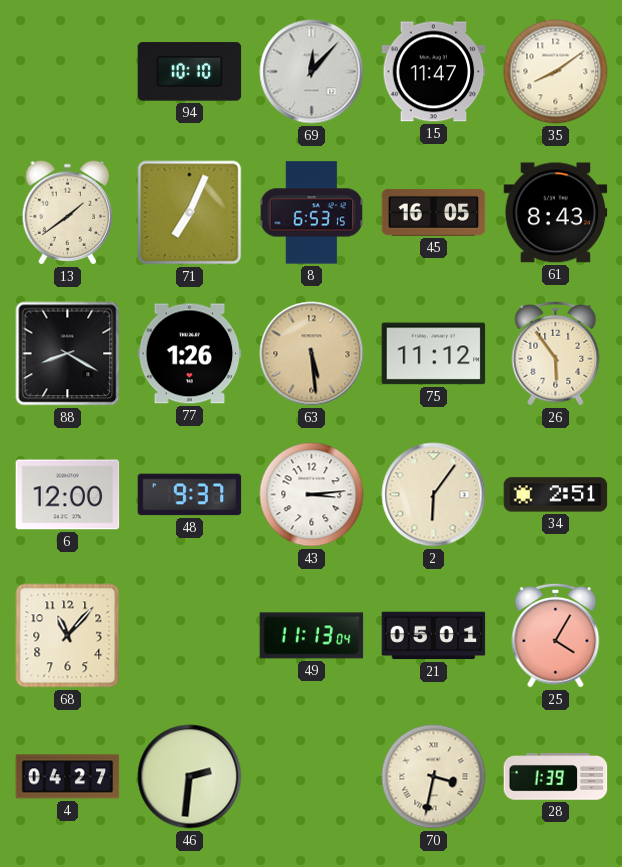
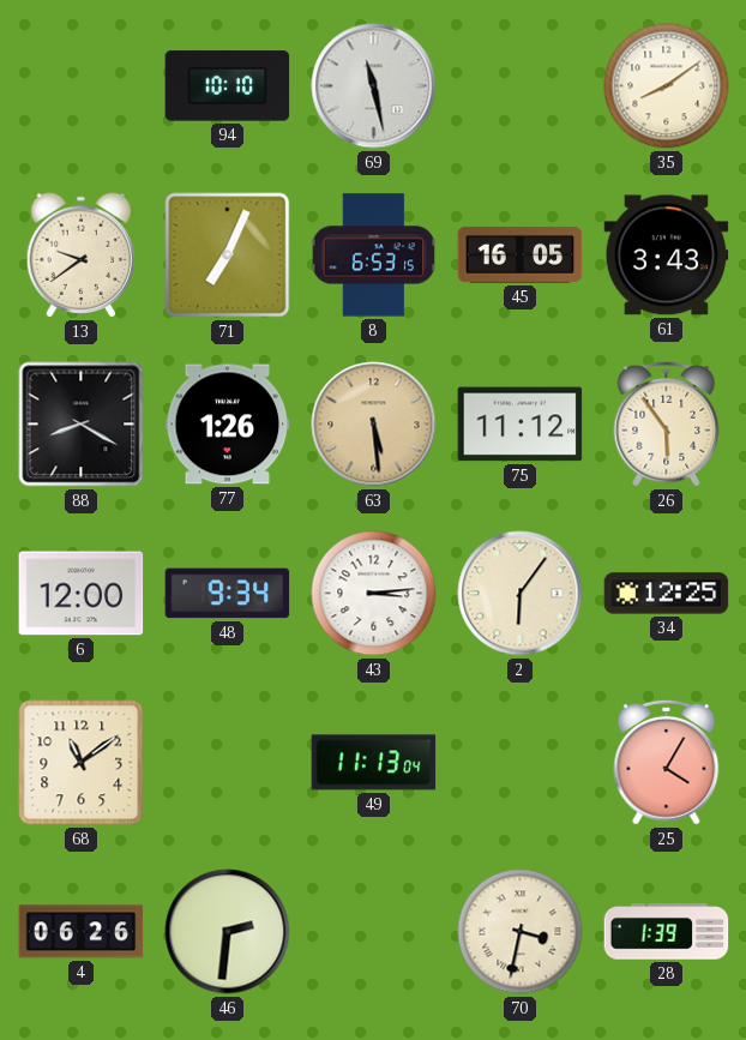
69: 12:07 -> 11:28
15: 11:47 -> none
13: 1:39 -> 9:39
61: 8:43 -> 3:43
48: 9:37 -> 9:34
34: 2:51 -> 12:25
68: 11:07 -> 11:09
21: 05:01 -> none
4: 04:27 -> 06:26
